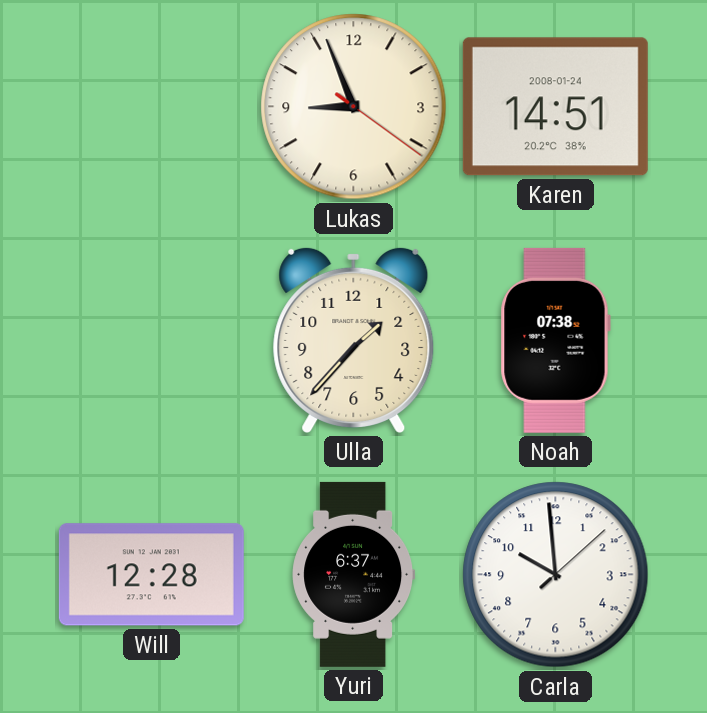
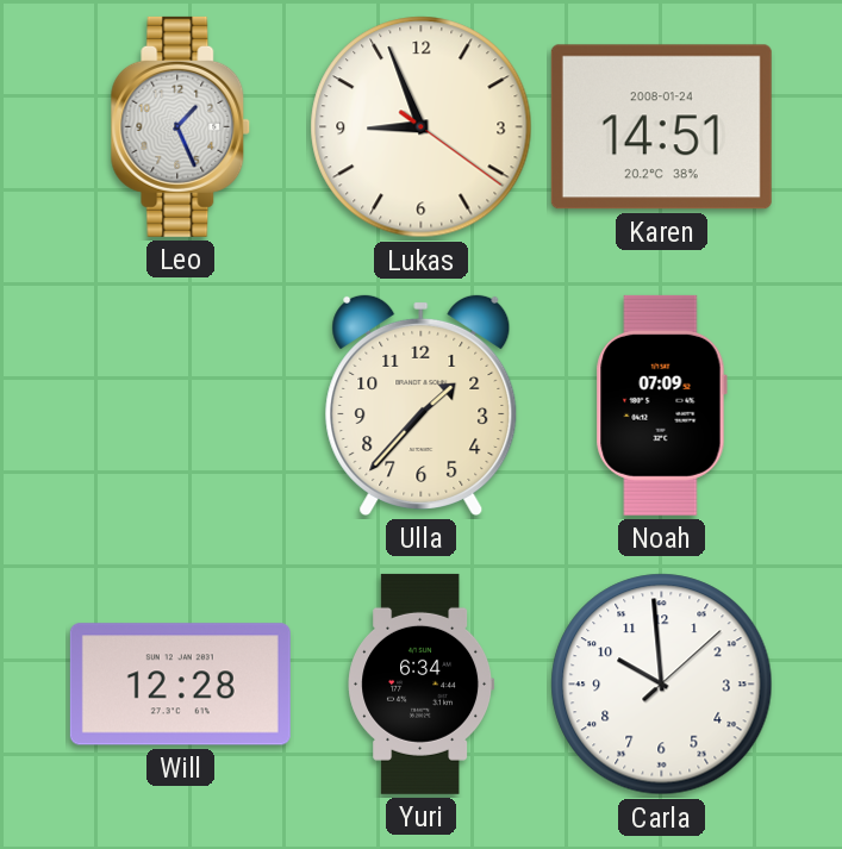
Leo: none -> 1:26
Noah: 07:38 -> 07:09
Yuri: 6:37 -> 6:34
